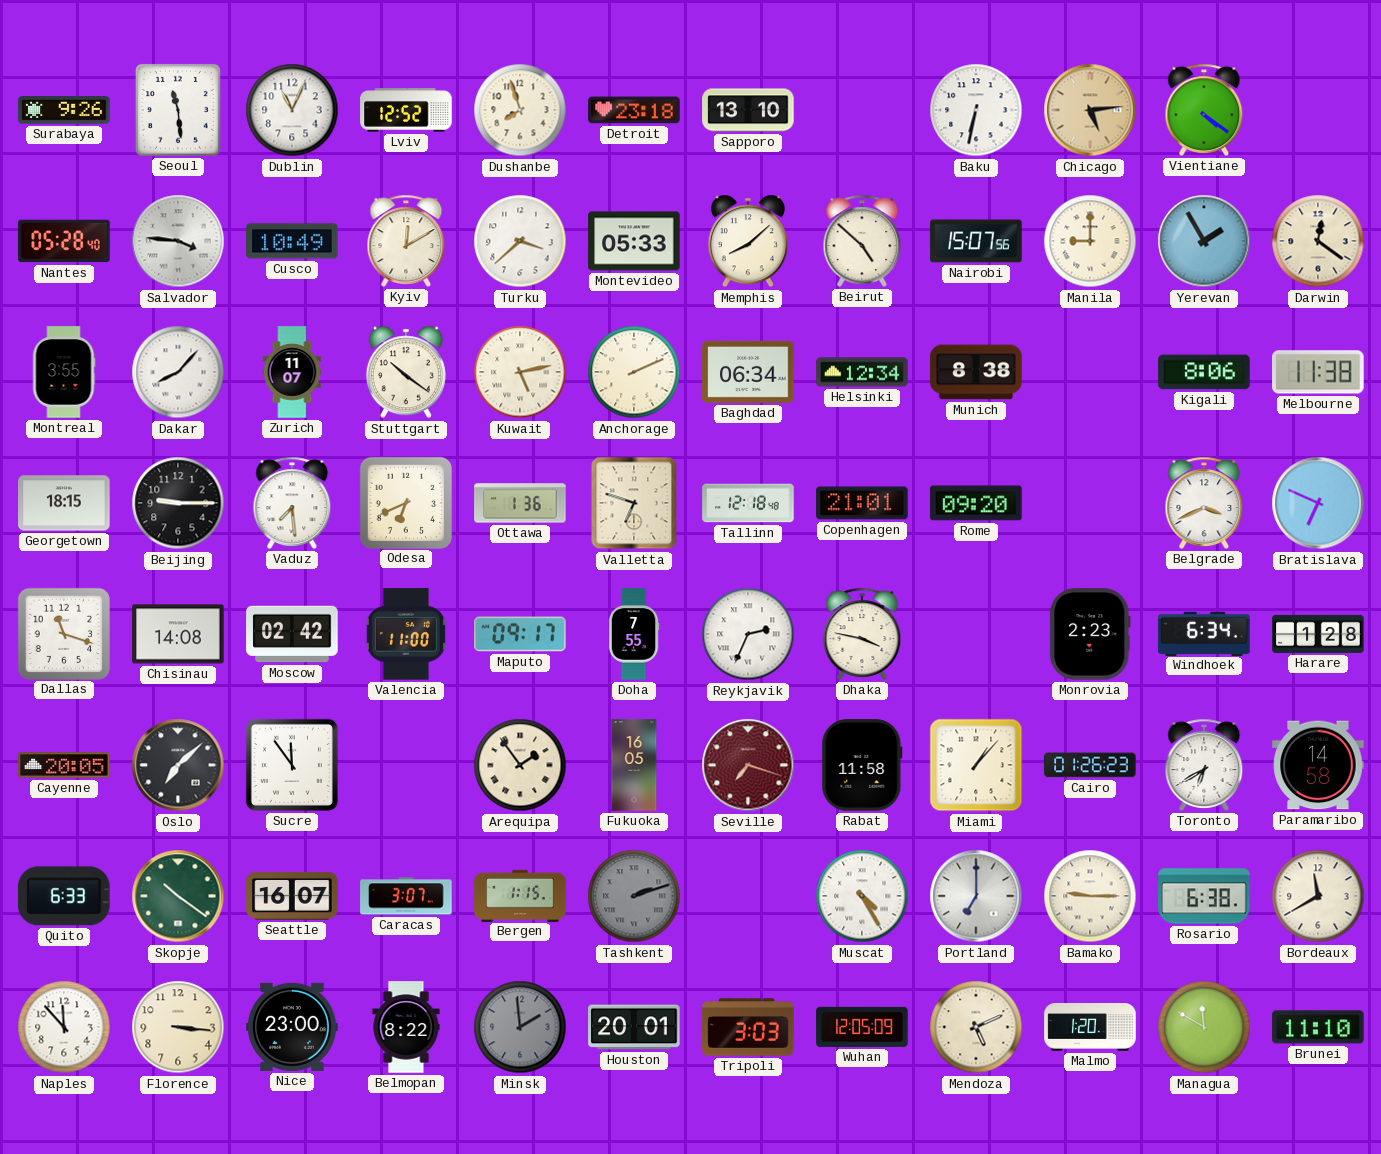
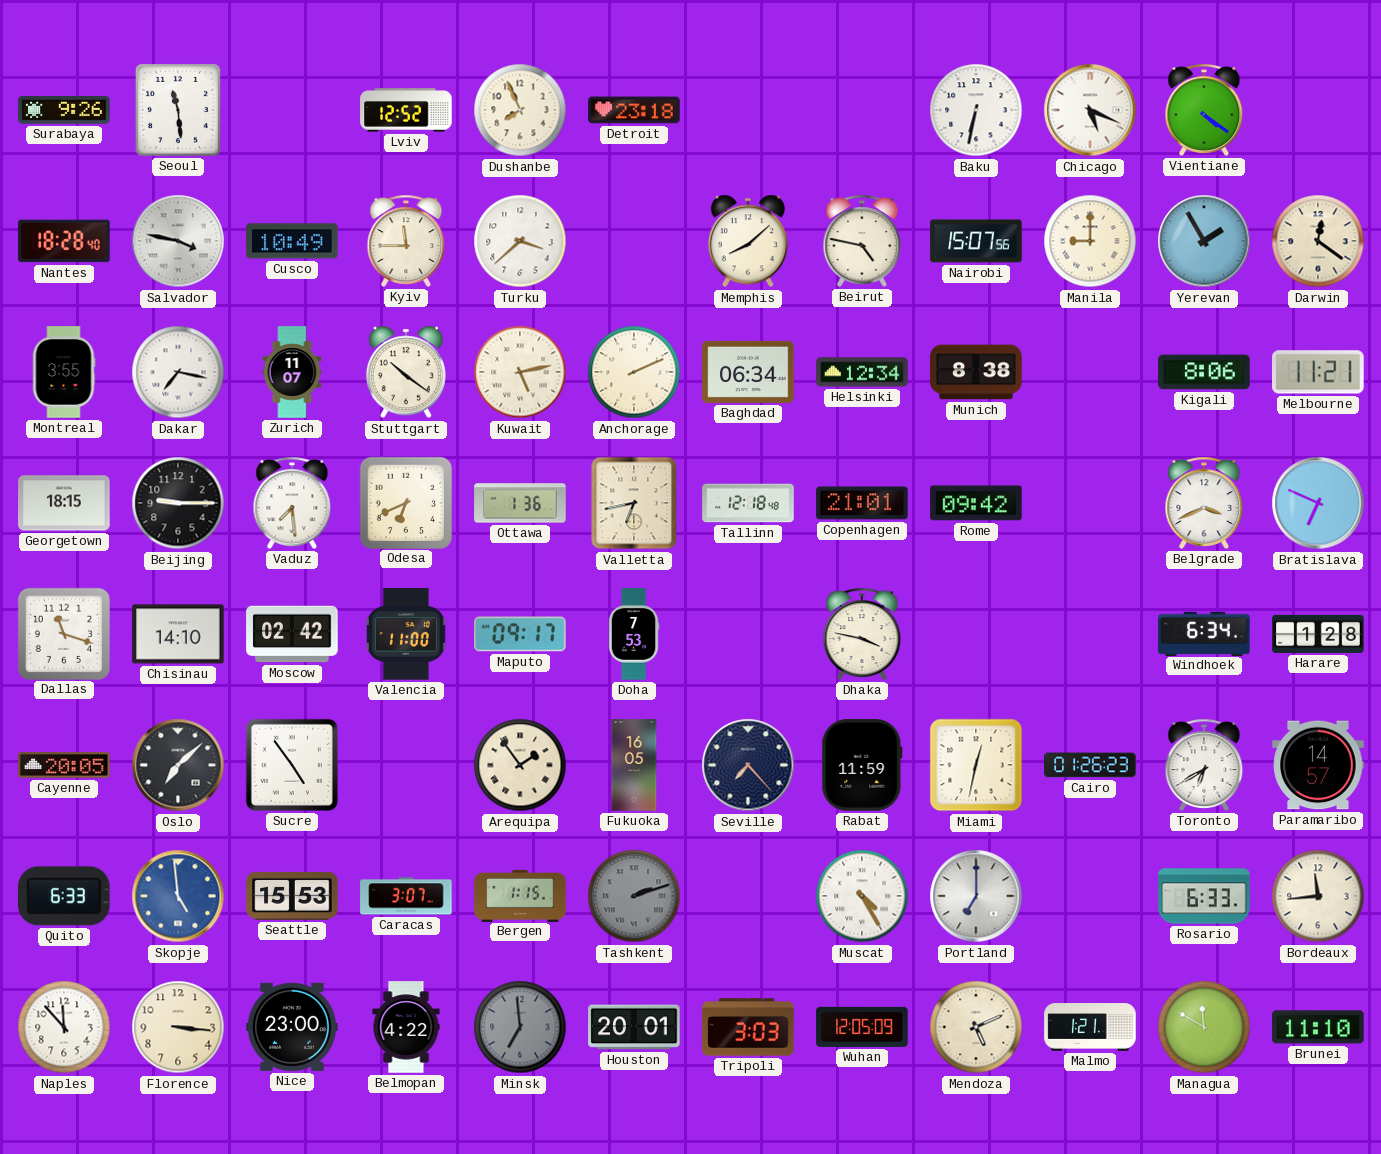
Dublin: 11:04 -> none
Dushanbe: 7:57 -> 7:56
Sapporo: 13:10 -> none
Chicago: 5:14 -> 5:19
Chicago dial: champagne -> white
Nantes: 05:28 -> 18:28
Salvador: 3:46 -> 3:47
Kyiv: 12:10 -> 11:45
Montevideo: 05:33 -> none
Beirut: 4:52 -> 4:47
Dakar: 8:07 -> 7:17
Melbourne: 11:38 -> 11:21
Valletta: 6:48 -> 6:43
Rome: 09:20 -> 09:42
Chisinau: 14:08 -> 14:10
Doha: 7:55 -> 7:53
Reykjavik: 2:34 -> none
Monrovia: 2:23 -> none
Sucre: 11:54 -> 4:54
Seville: 7:18 -> 7:23
Seville dial: burgundy -> navy
Rabat: 11:58 -> 11:59
Miami: 1:07 -> 12:32
Paramaribo: 14:58 -> 14:57
Skopje: 10:21 -> 4:59
Skopje dial: green -> blue
Seattle: 16:07 -> 15:53
Bamako: 9:15 -> none
Rosario: 6:38 -> 6:33
Bordeaux: 11:40 -> 11:44
Belmopan: 8:22 -> 4:22
Minsk: 1:59 -> 6:59
Malmo: 1:20 -> 1:21
